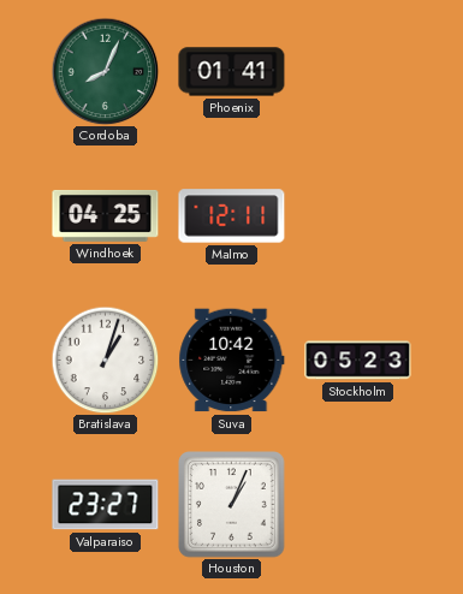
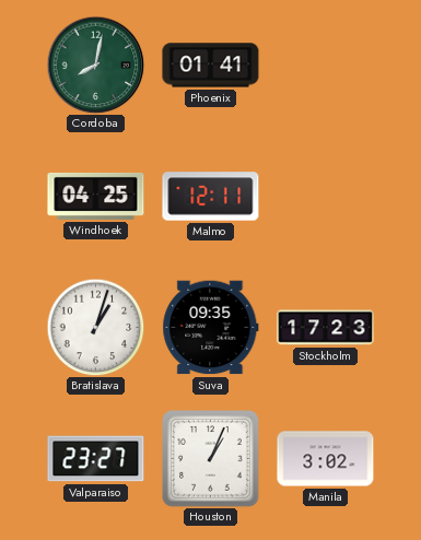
Cordoba: 8:04 -> 8:02
Suva: 10:42 -> 09:35
Stockholm: 05:23 -> 17:23
Manila: none -> 3:02
